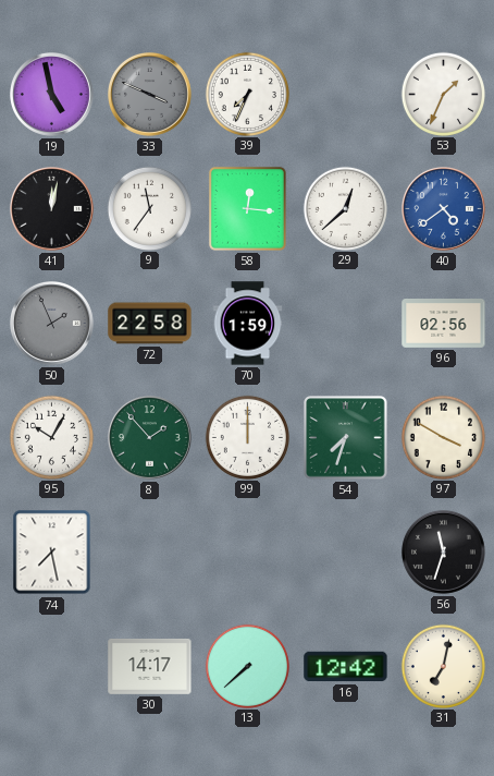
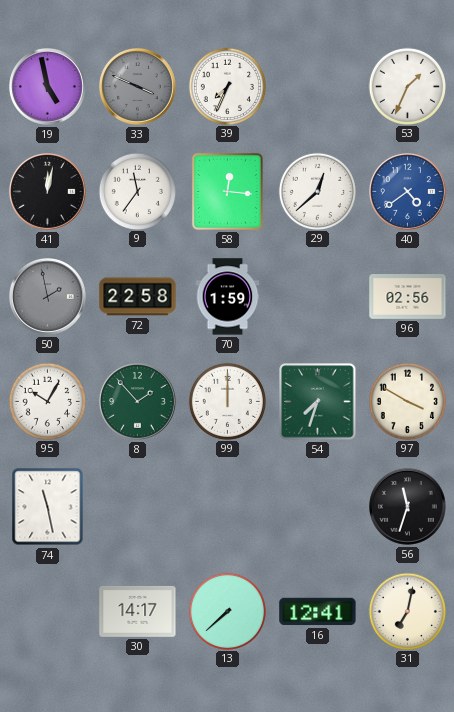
50: 1:56 -> 1:58
74: 7:28 -> 11:28
16: 12:42 -> 12:41
